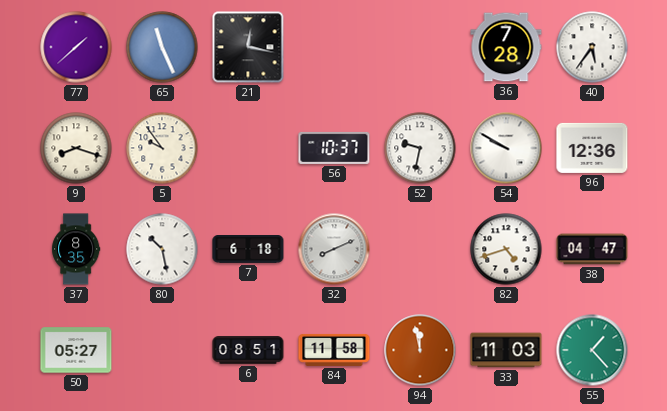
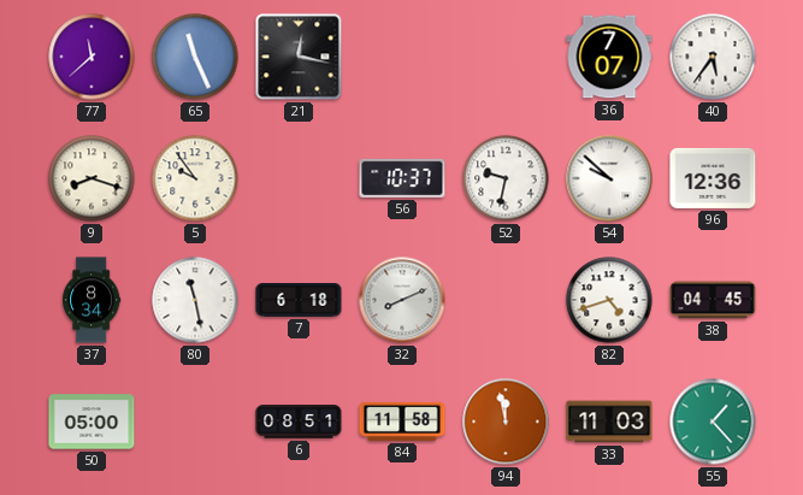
77: 1:38 -> 11:38
36: 7:28 -> 7:07
54: 9:50 -> 9:52
37: 8:35 -> 8:34
80: 10:28 -> 11:28
38: 04:47 -> 04:45
50: 05:27 -> 05:00
